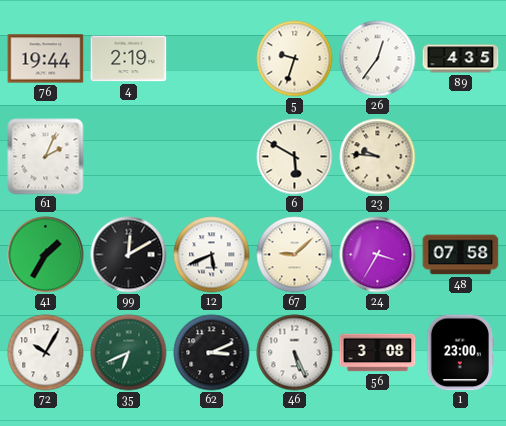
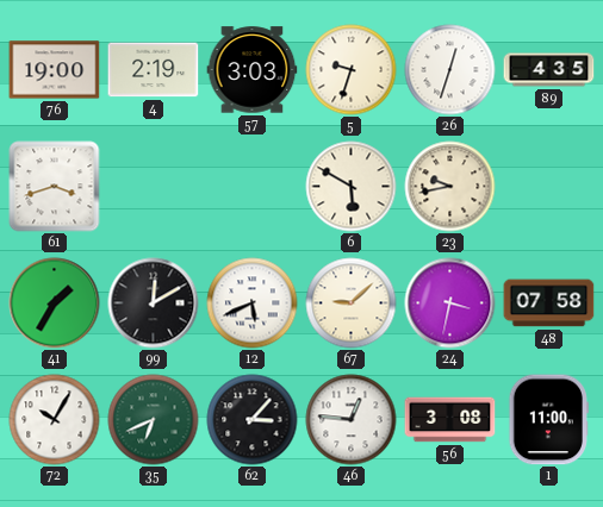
76: 19:44 -> 19:00
57: none -> 3:03
26: 12:36 -> 12:33
61: 2:04 -> 3:42
23: 9:46 -> 9:43
24: 3:35 -> 3:32
62: 3:11 -> 3:07
46: 5:26 -> 12:46
1: 23:00 -> 11:00
